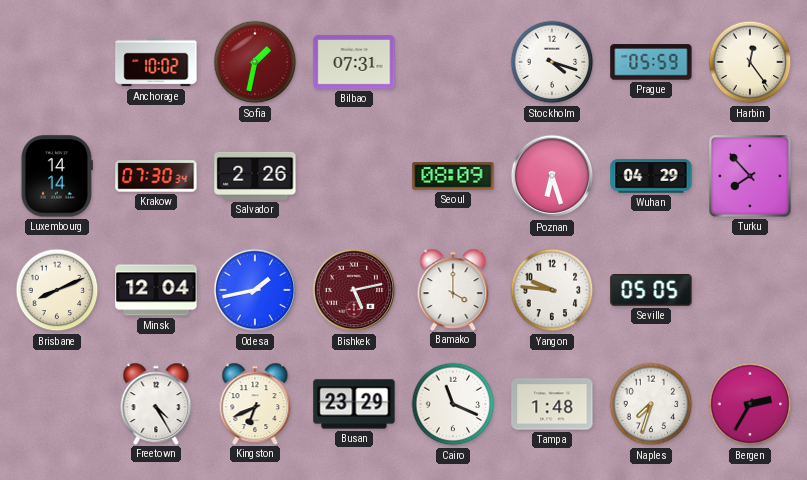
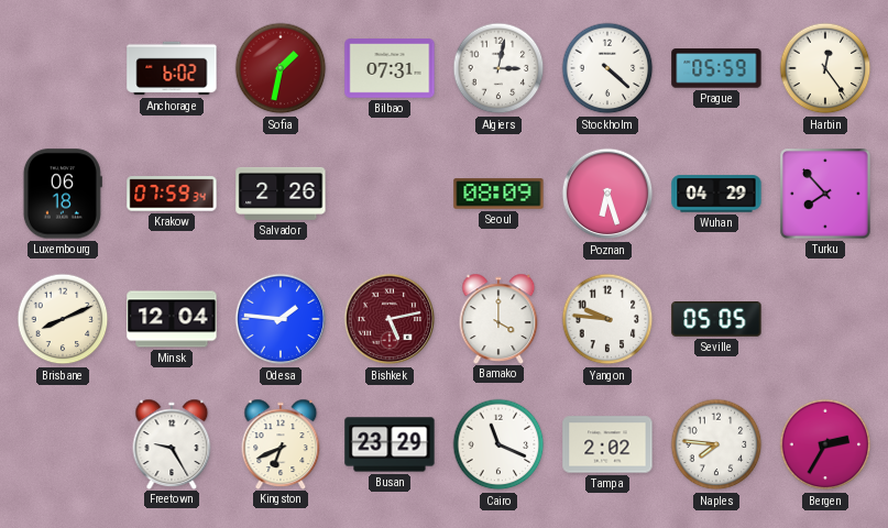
Anchorage: 10:02 -> 6:02
Algiers: none -> 3:02
Stockholm: 4:18 -> 4:22
Luxembourg: 14:14 -> 06:18
Krakow: 07:30 -> 07:59
Odesa: 1:43 -> 1:46
Freetown: 4:25 -> 9:25
Tampa: 1:48 -> 2:02
Naples: 7:33 -> 7:46
